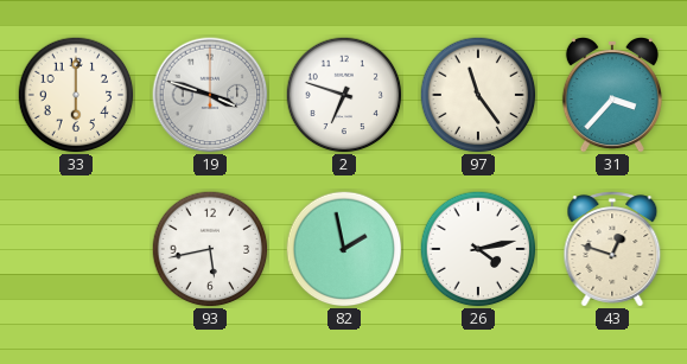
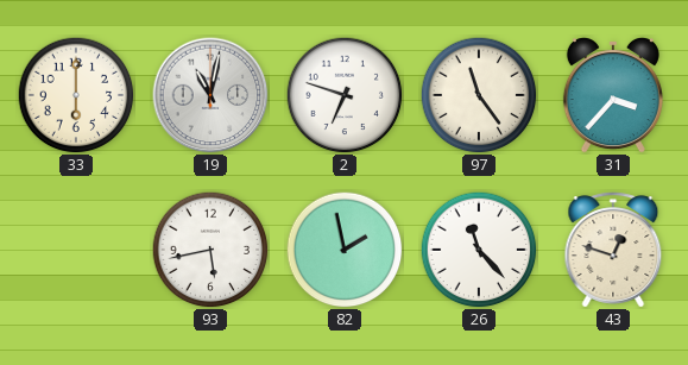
19: 3:48 -> 11:02
26: 4:13 -> 11:23
